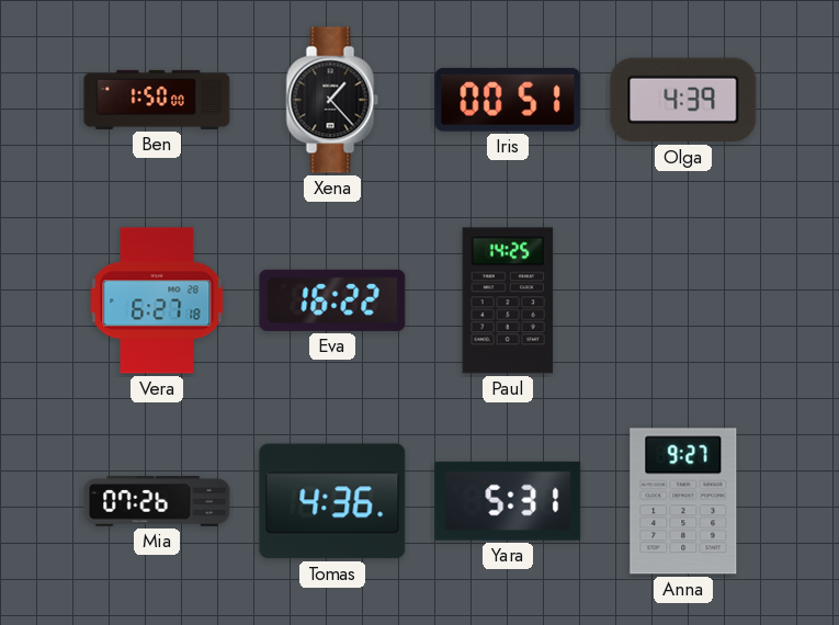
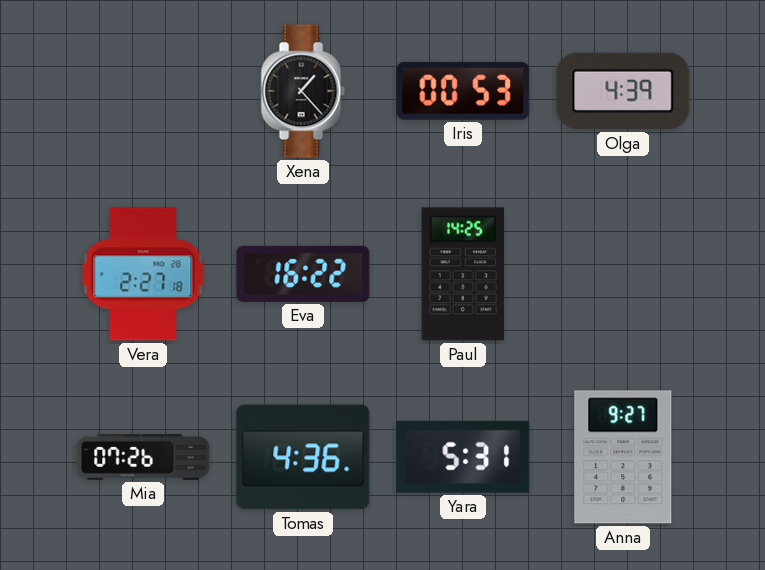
Ben: 1:50 -> none
Iris: 00:51 -> 00:53
Vera: 6:27 -> 2:27
